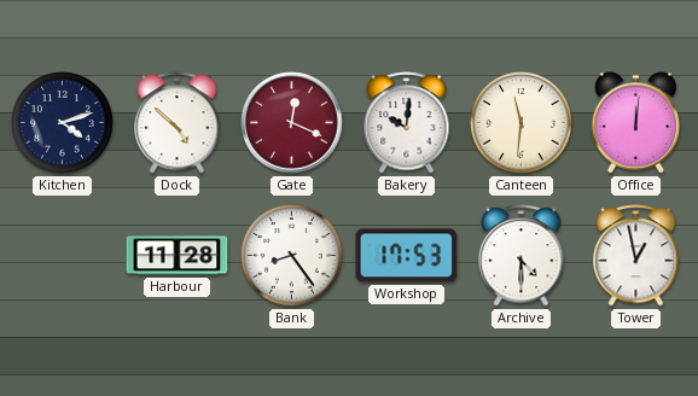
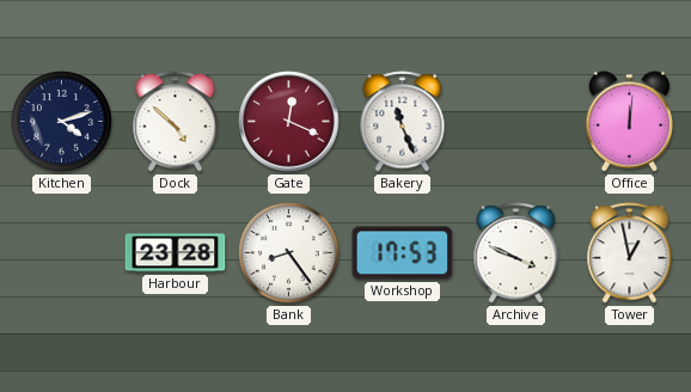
Bakery: 10:01 -> 11:26
Canteen: 11:31 -> none
Harbour: 11:28 -> 23:28
Archive: 4:30 -> 3:49
